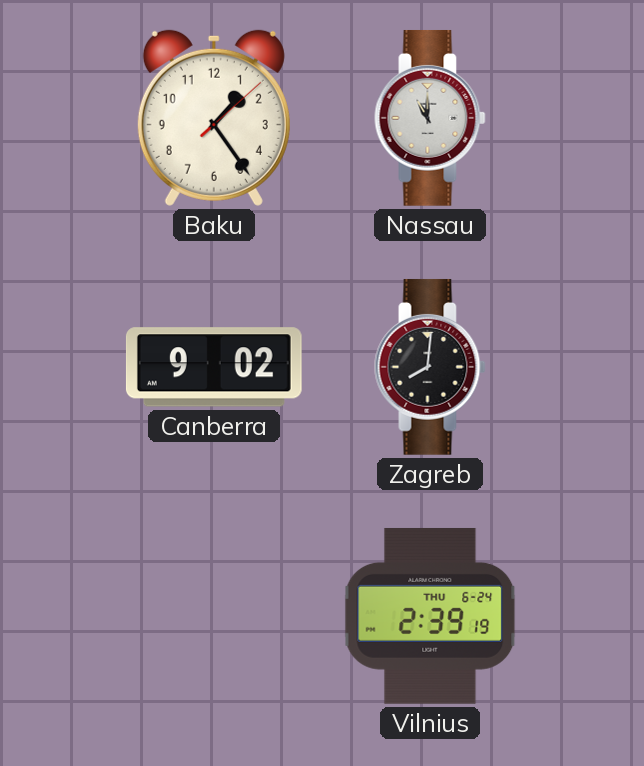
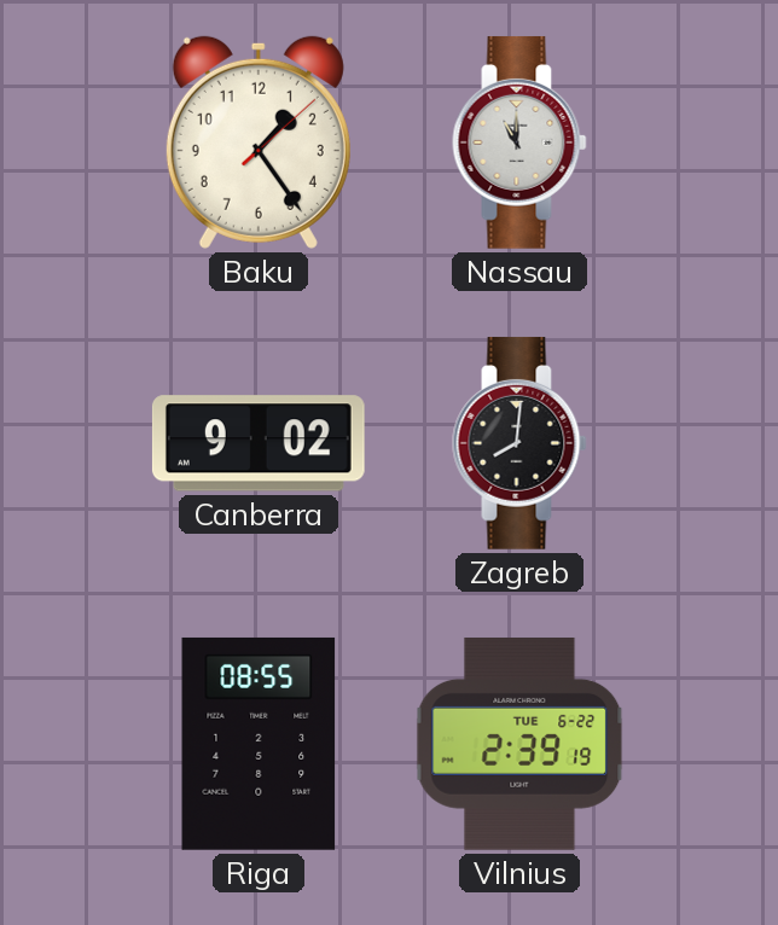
Riga: none -> 08:55
Vilnius date: THU 6-24 -> TUE 6-22
